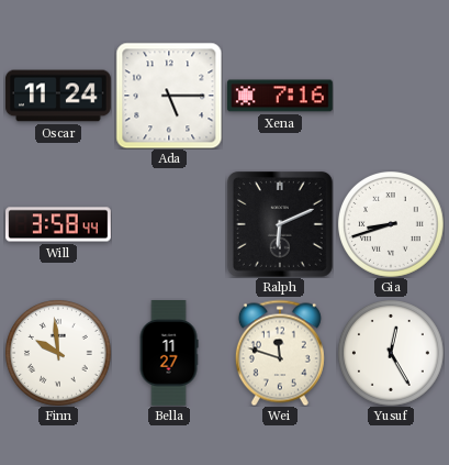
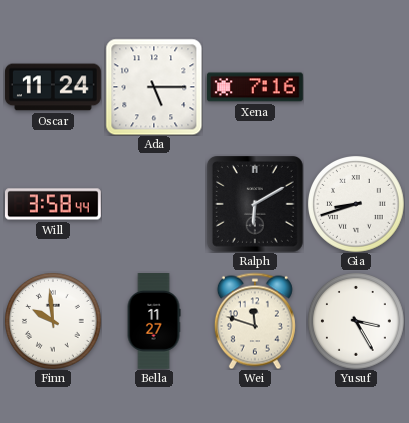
Ralph: 6:11 -> 6:10
Yusuf: 12:25 -> 3:25
